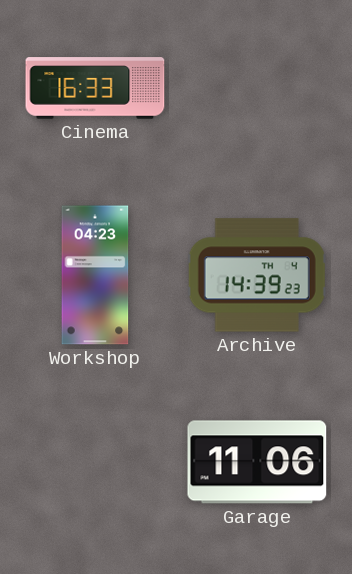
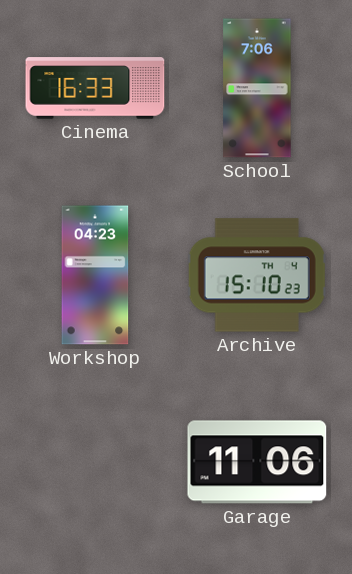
School: none -> 7:06
Archive: 14:39 -> 15:10
